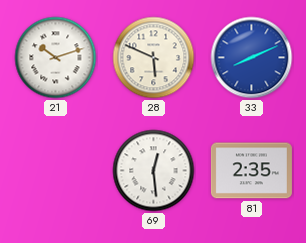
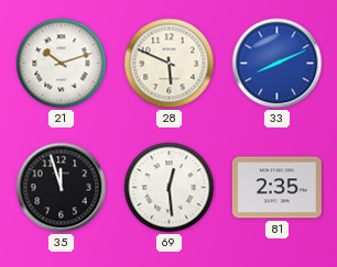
35: none -> 11:57
